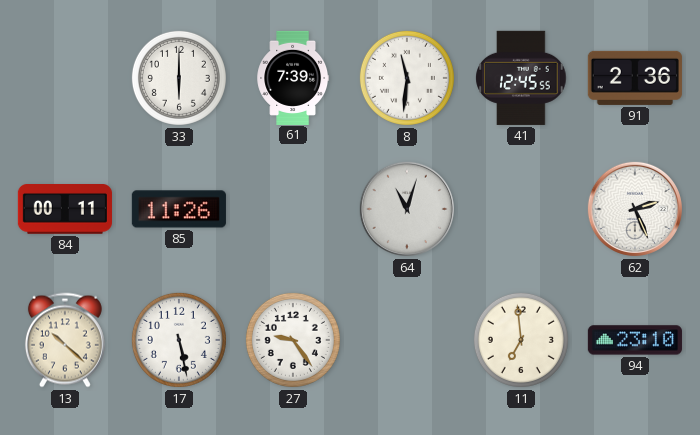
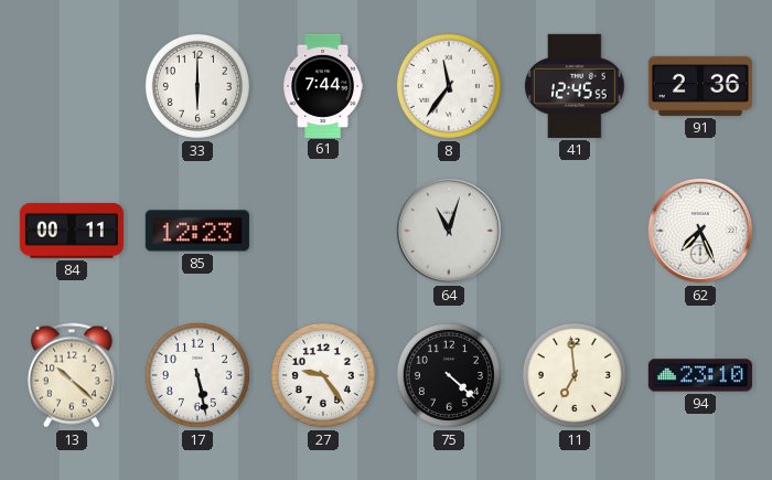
61: 7:39 -> 7:44
8: 11:31 -> 11:36
85: 11:26 -> 12:23
62: 2:26 -> 7:26
75: none -> 4:22
